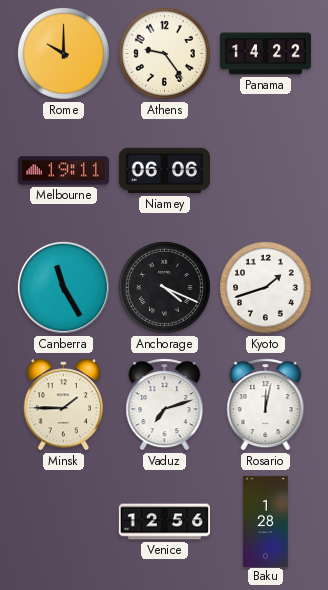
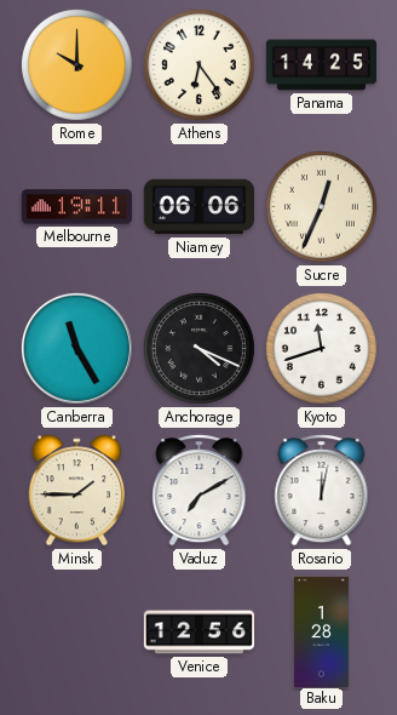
Athens: 9:24 -> 6:24
Panama: 14:22 -> 14:25
Sucre: none -> 12:34
Kyoto: 1:42 -> 11:42
Vaduz: 7:12 -> 7:10
